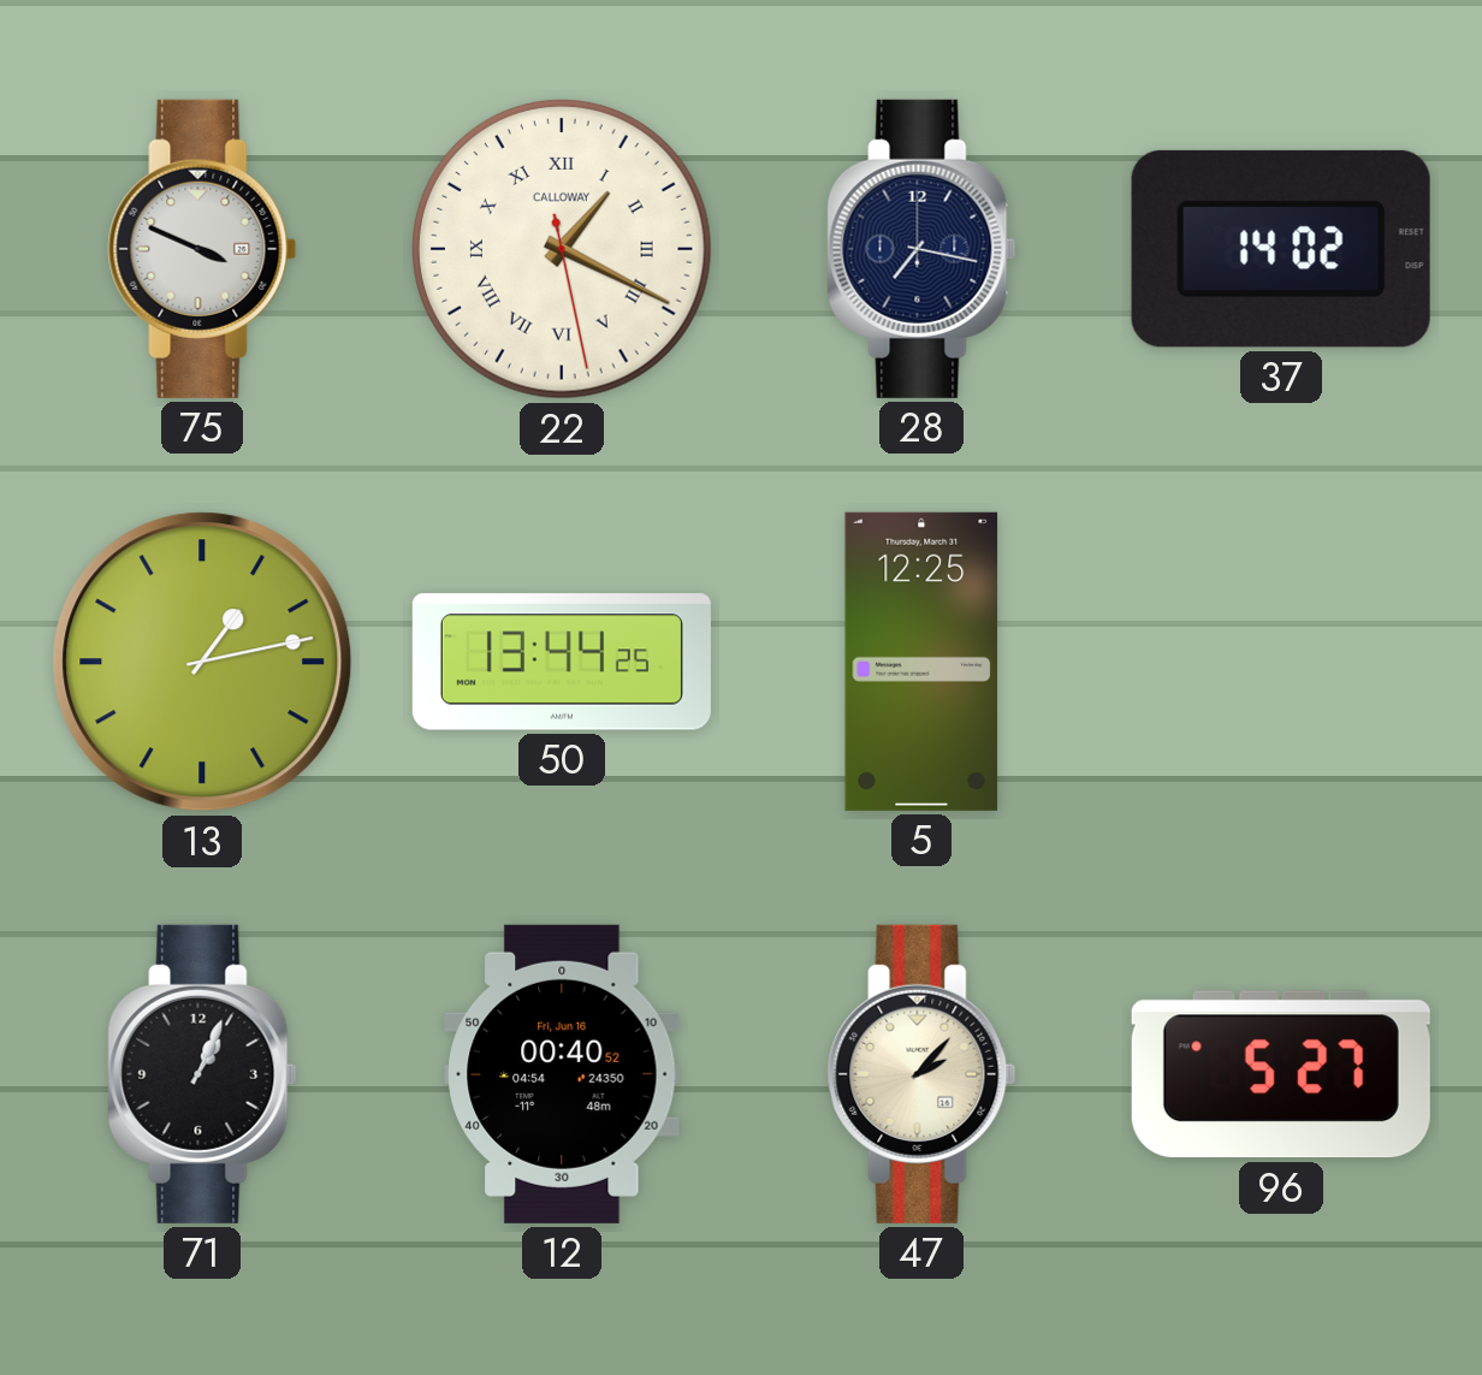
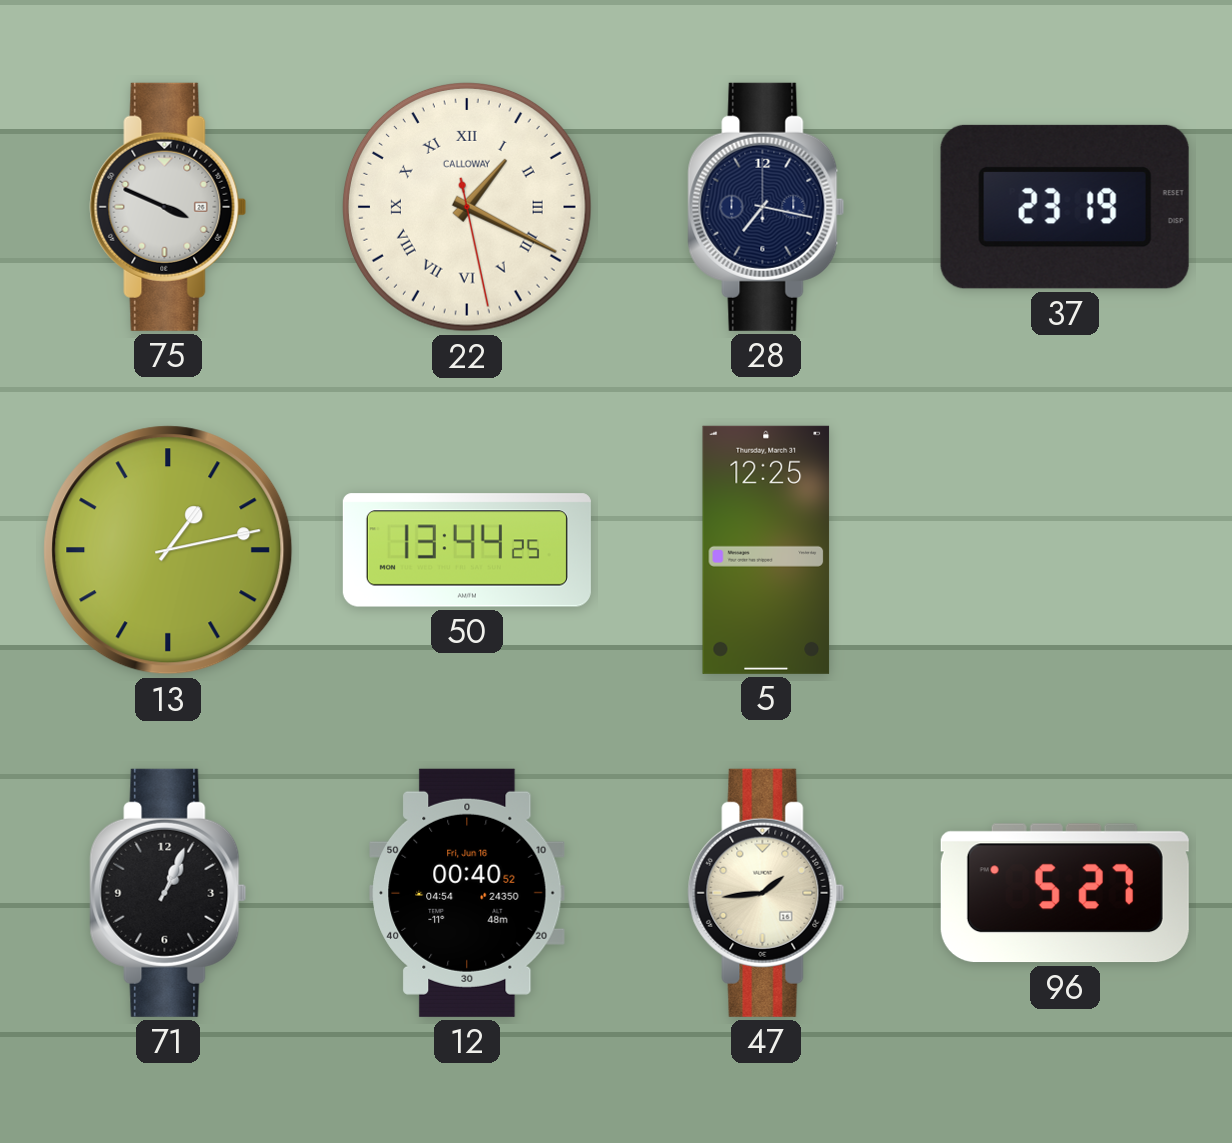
37: 14:02 -> 23:19
47: 2:07 -> 1:44
